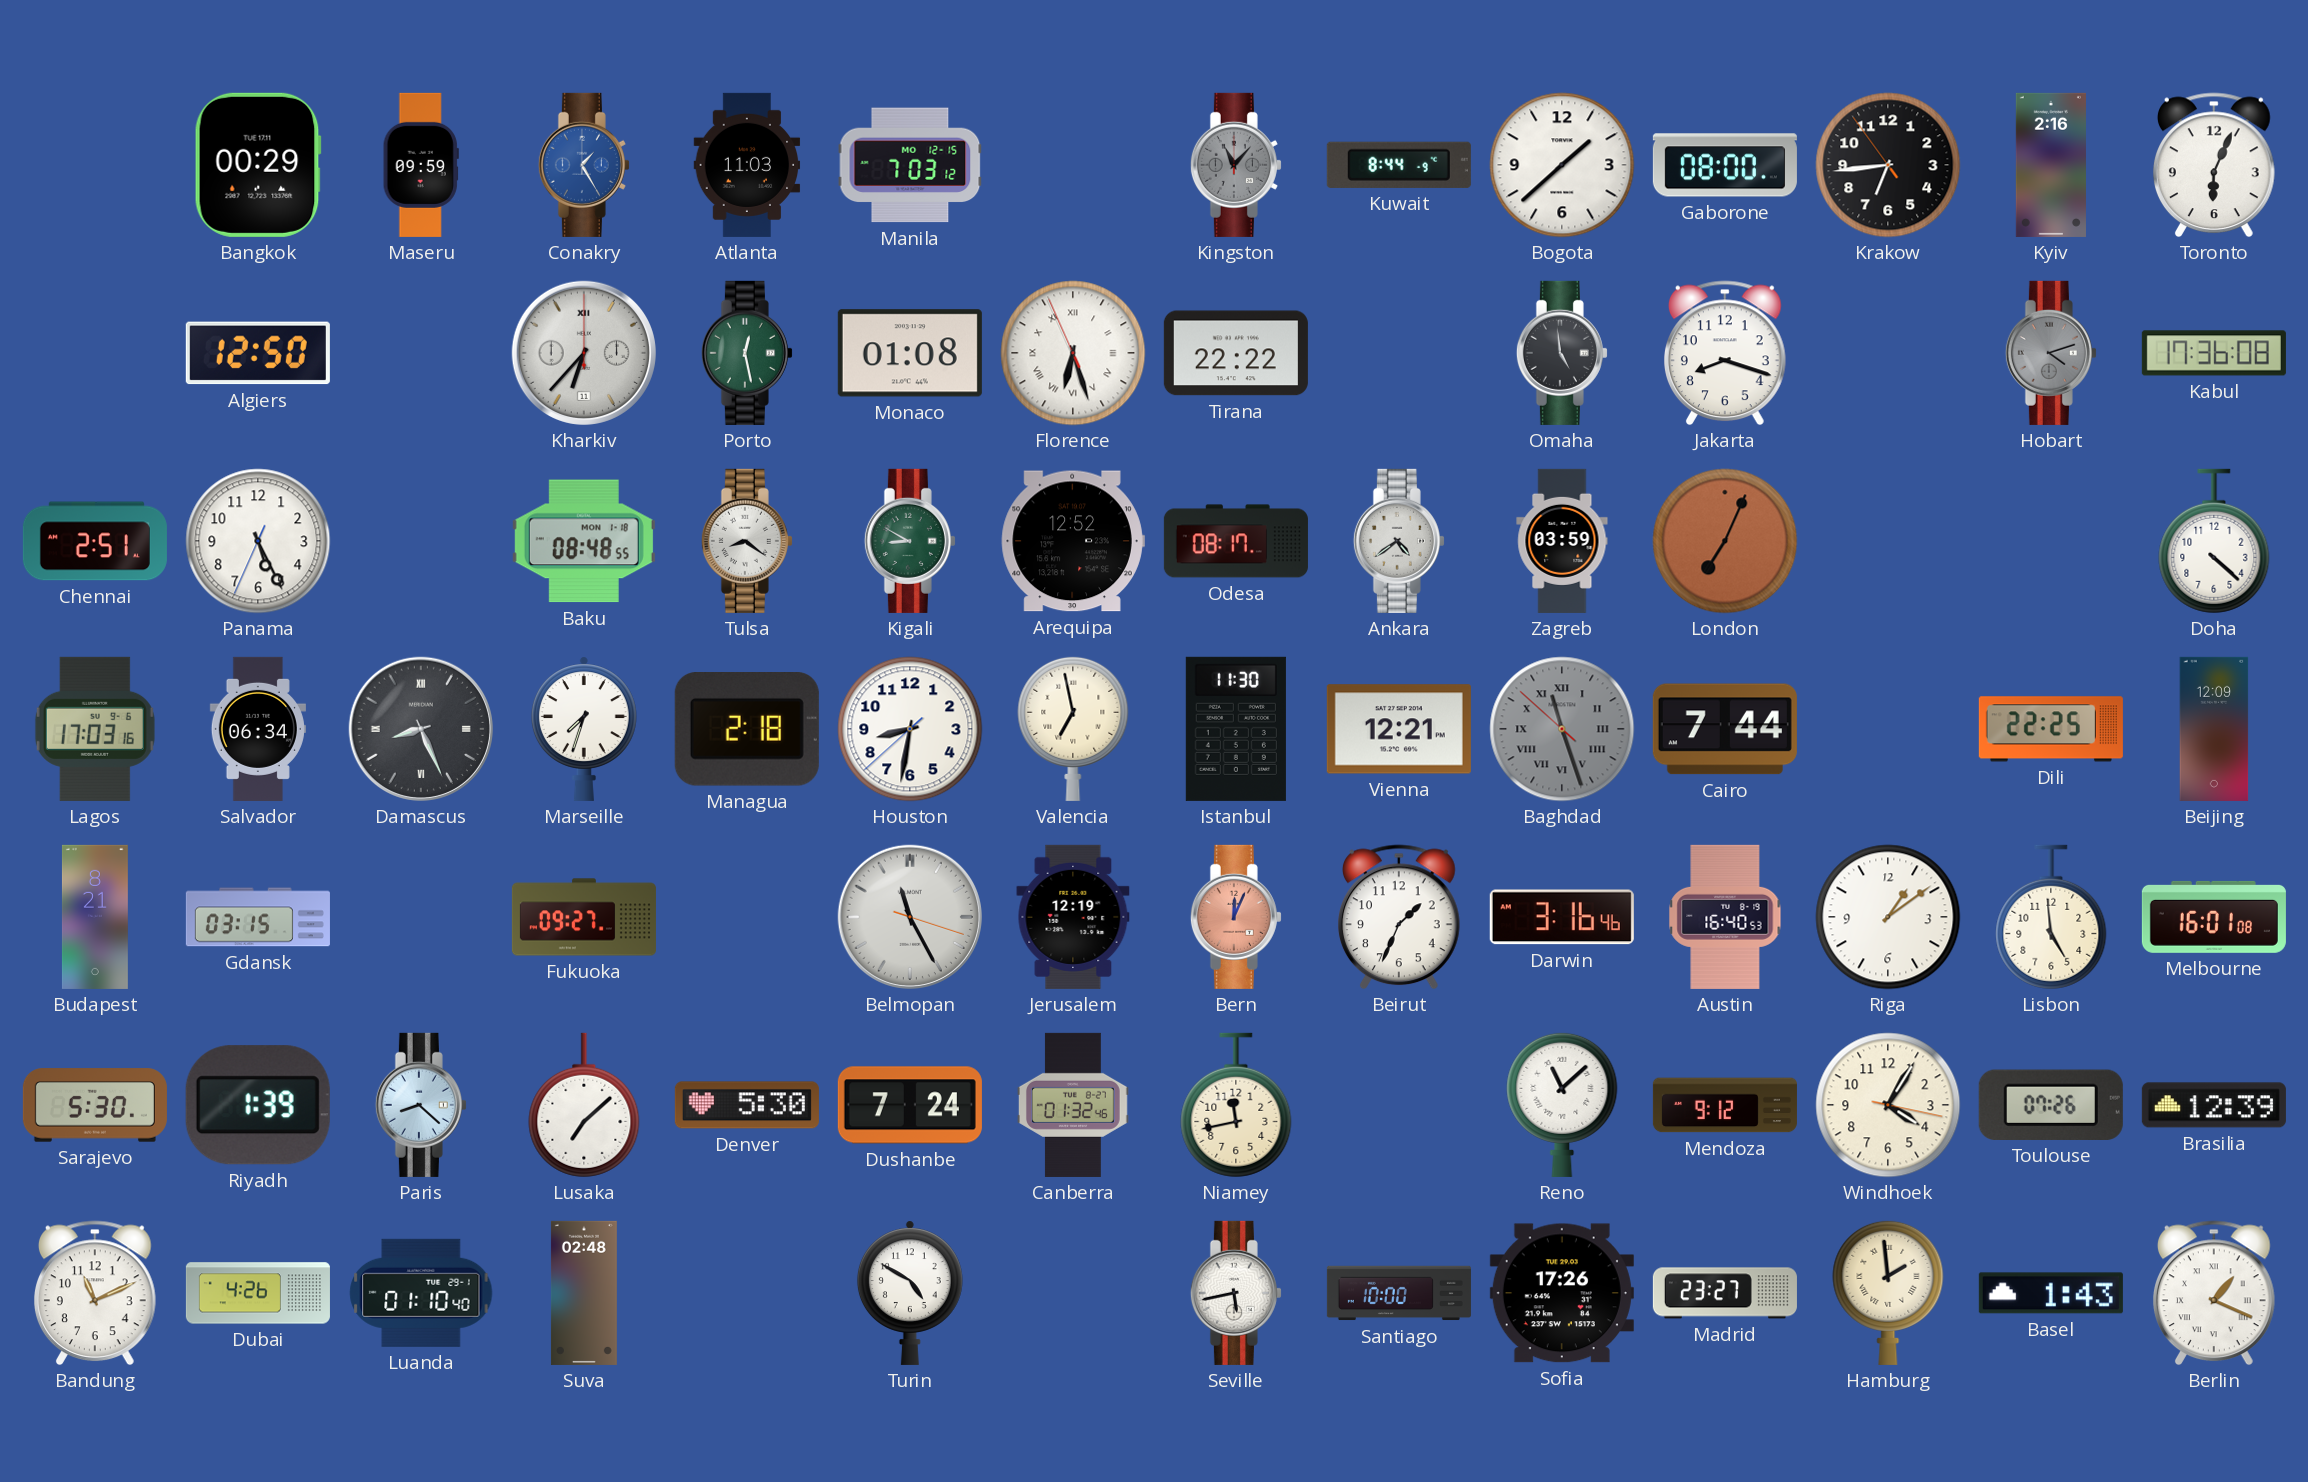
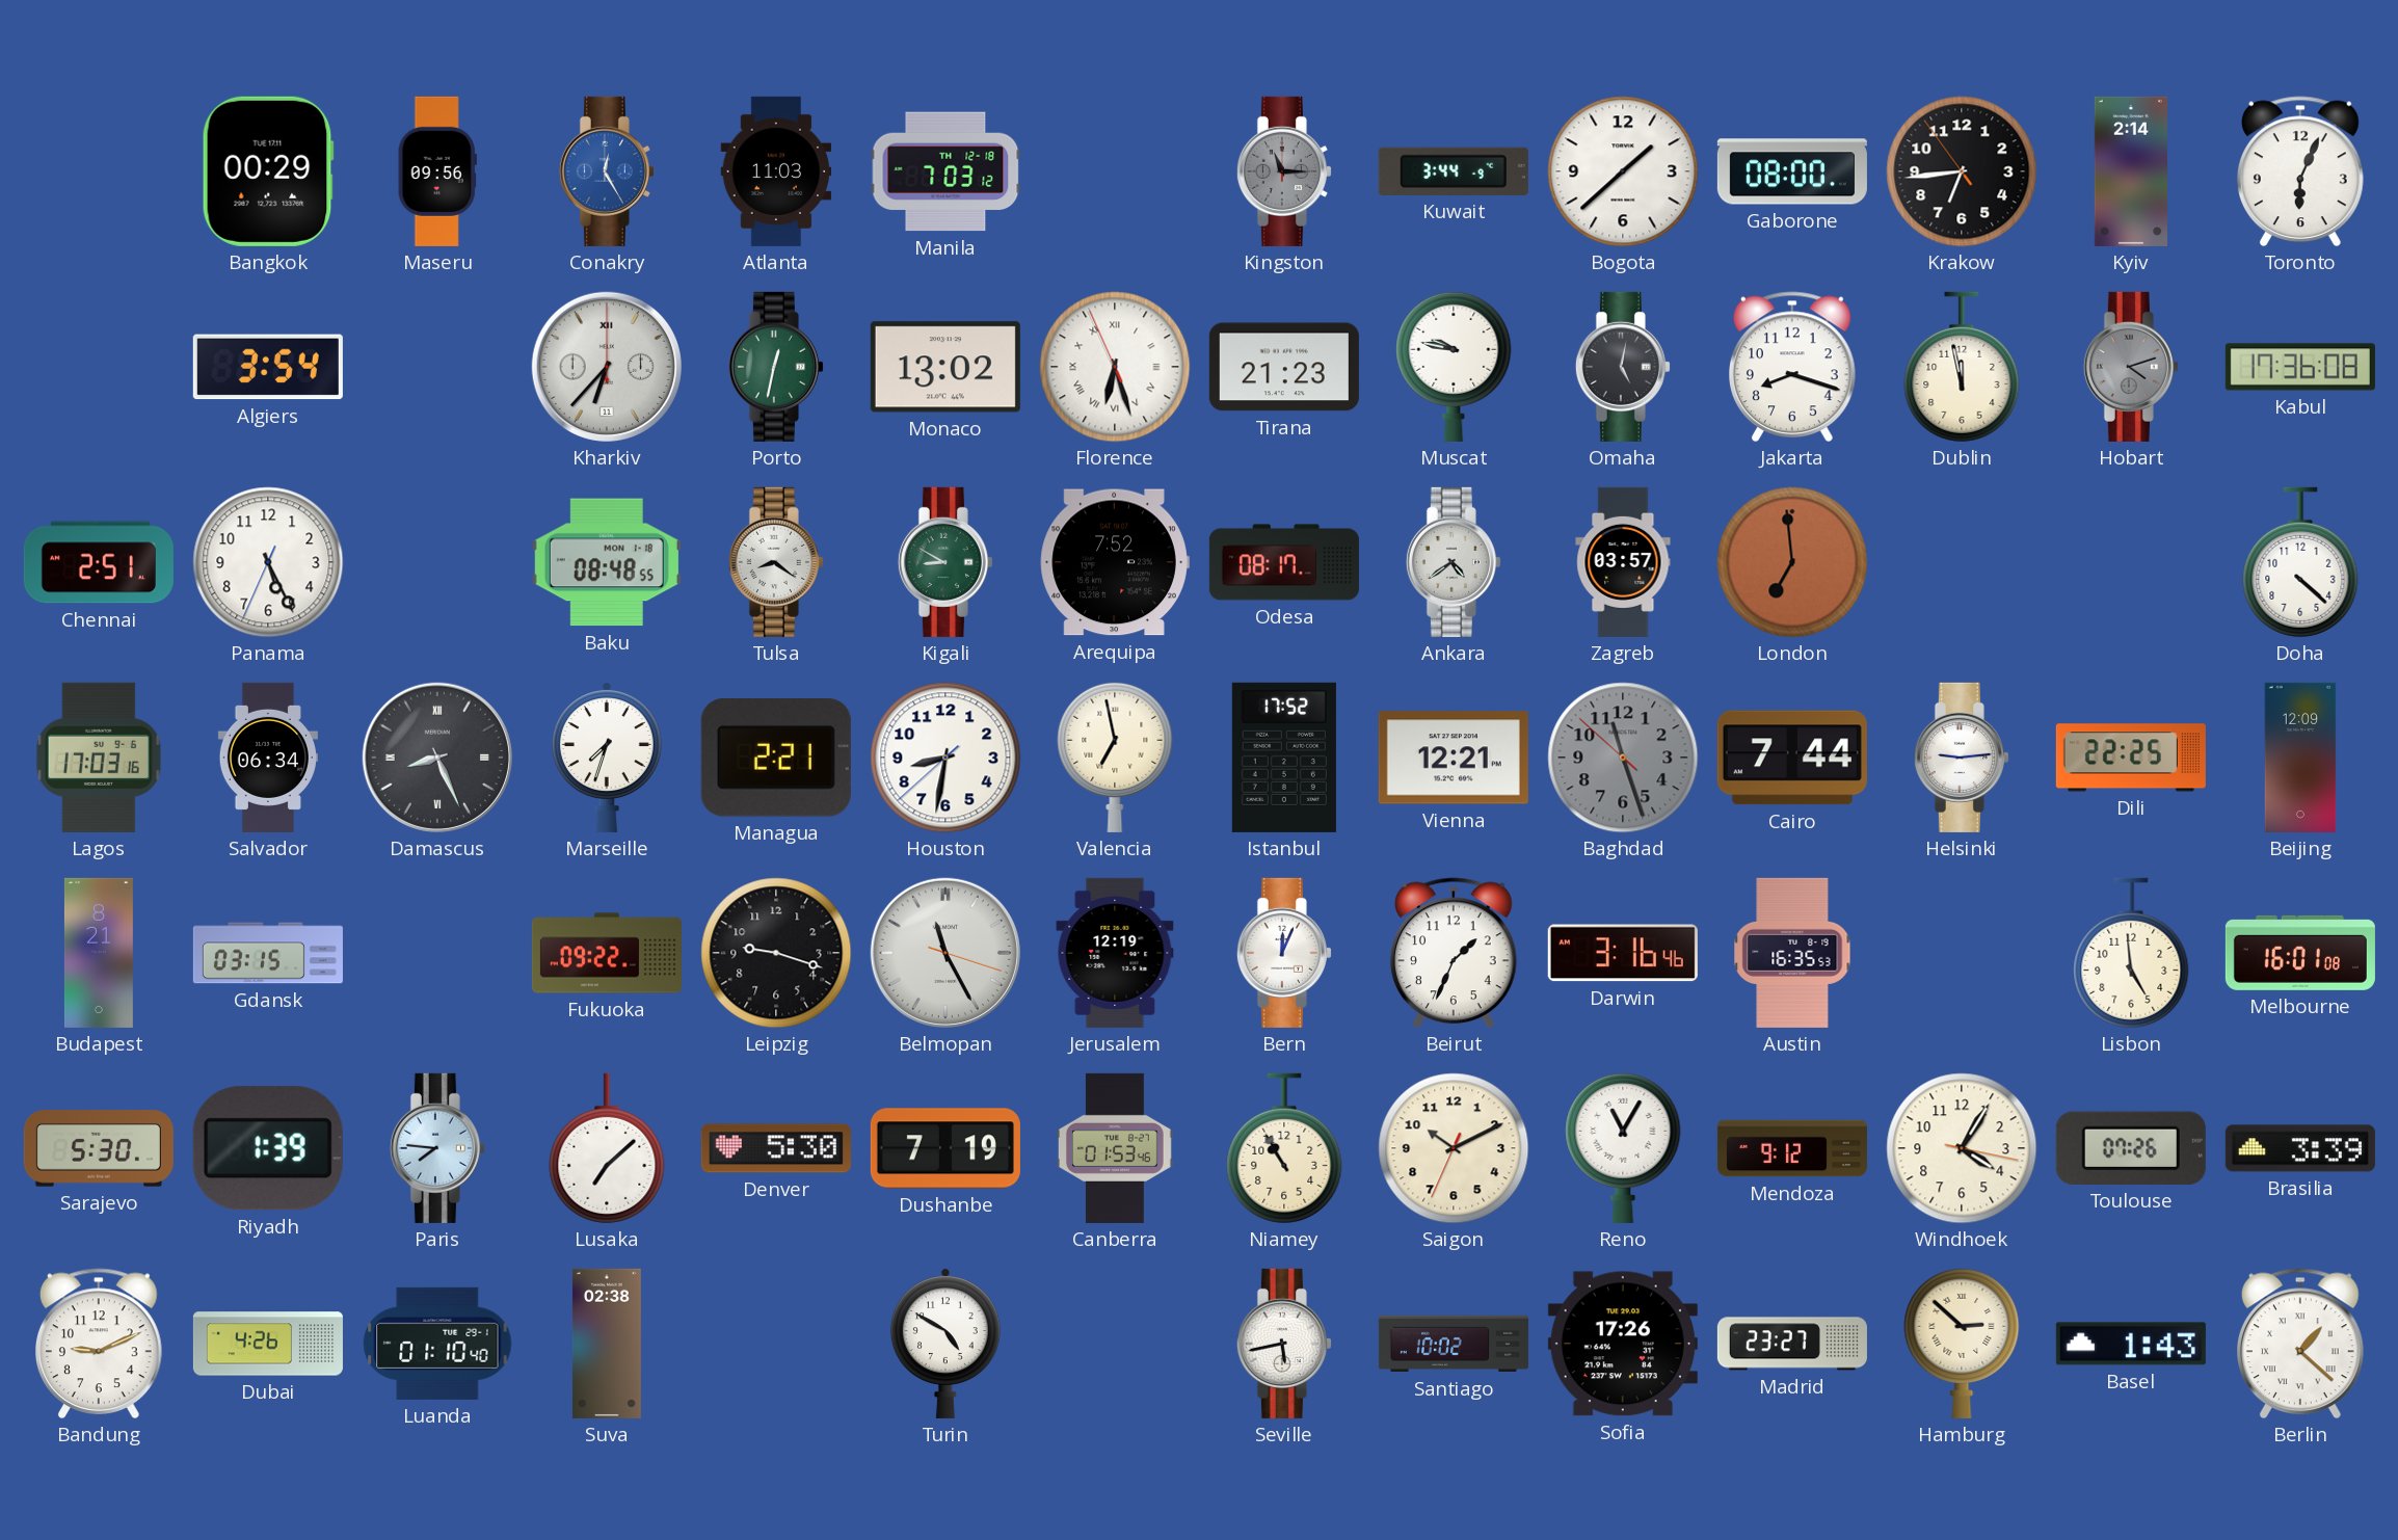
Maseru: 09:59 -> 09:56
Conakry: 1:25 -> 12:25
Manila date: MO 12-15 -> TH 12-18
Kingston: 11:07 -> 11:15
Kuwait: 8:44 -> 3:44
Kyiv: 2:16 -> 2:14
Algiers: 12:50 -> 3:54
Porto: 12:28 -> 12:32
Monaco: 01:08 -> 13:02
Tirana: 22:22 -> 21:23
Muscat: none -> 9:47
Omaha: 4:59 -> 5:02
Dublin: none -> 11:58
Arequipa: 12:52 -> 7:52
Zagreb: 03:59 -> 03:57
London: 7:04 -> 6:59
Managua: 2:18 -> 2:21
Istanbul: 11:30 -> 17:52
Baghdad numerals: Roman -> Arabic
Helsinki: none -> 9:14
Fukuoka: 09:27 -> 09:22
Leipzig: none -> 9:18
Bern dial: salmon -> white
Austin: 16:40 -> 16:35
Riga: 1:09 -> none
Paris: 8:22 -> 7:46
Dushanbe: 7:24 -> 7:19
Canberra: 01:32 -> 01:53
Niamey: 11:43 -> 10:55
Saigon: none -> 10:10
Reno: 11:08 -> 11:05
Brasilia: 12:39 -> 3:39
Bandung: 11:11 -> 9:11
Suva: 02:48 -> 02:38
Santiago: 10:00 -> 10:02
Hamburg: 1:59 -> 2:52
Berlin: 1:19 -> 1:22
